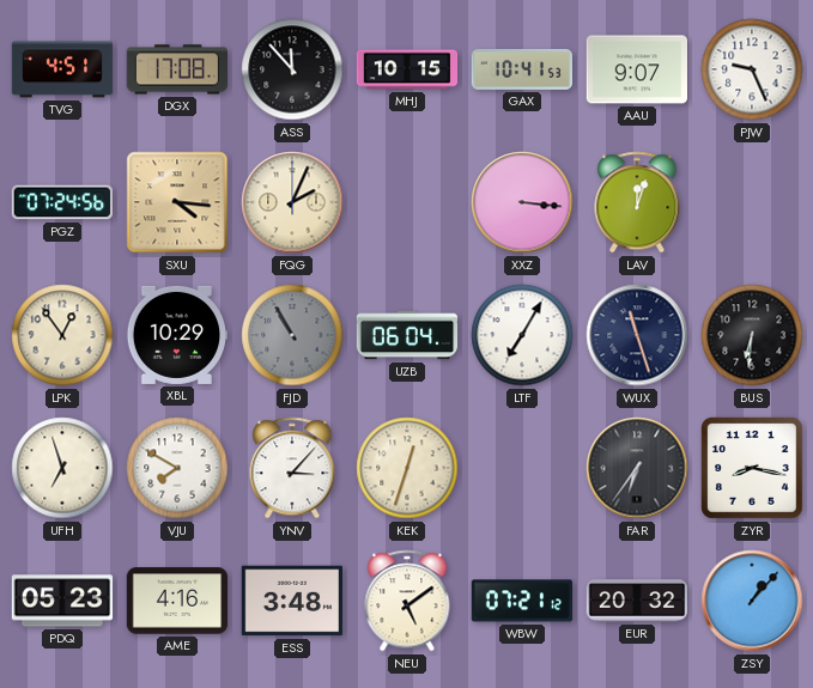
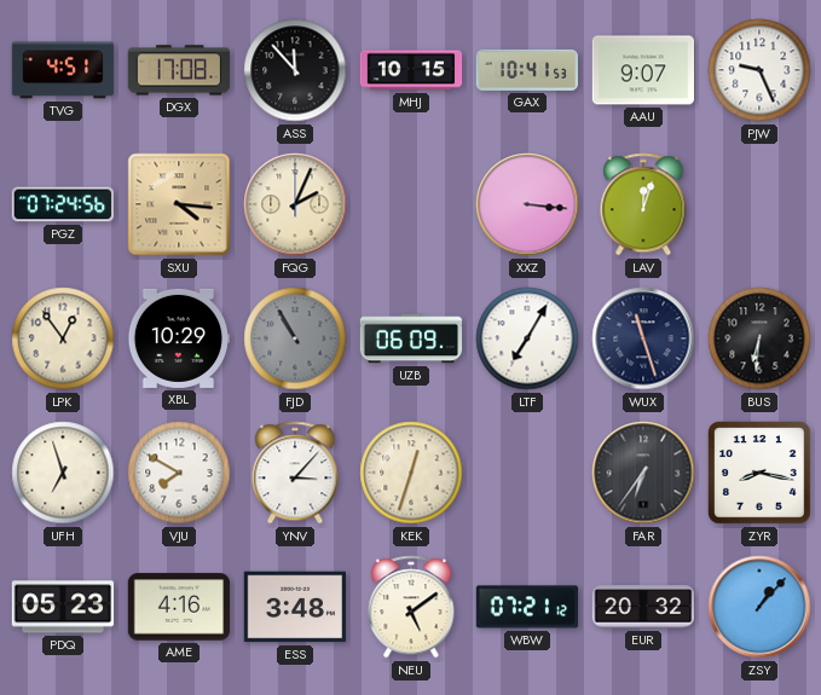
UZB: 06:04 -> 06:09
